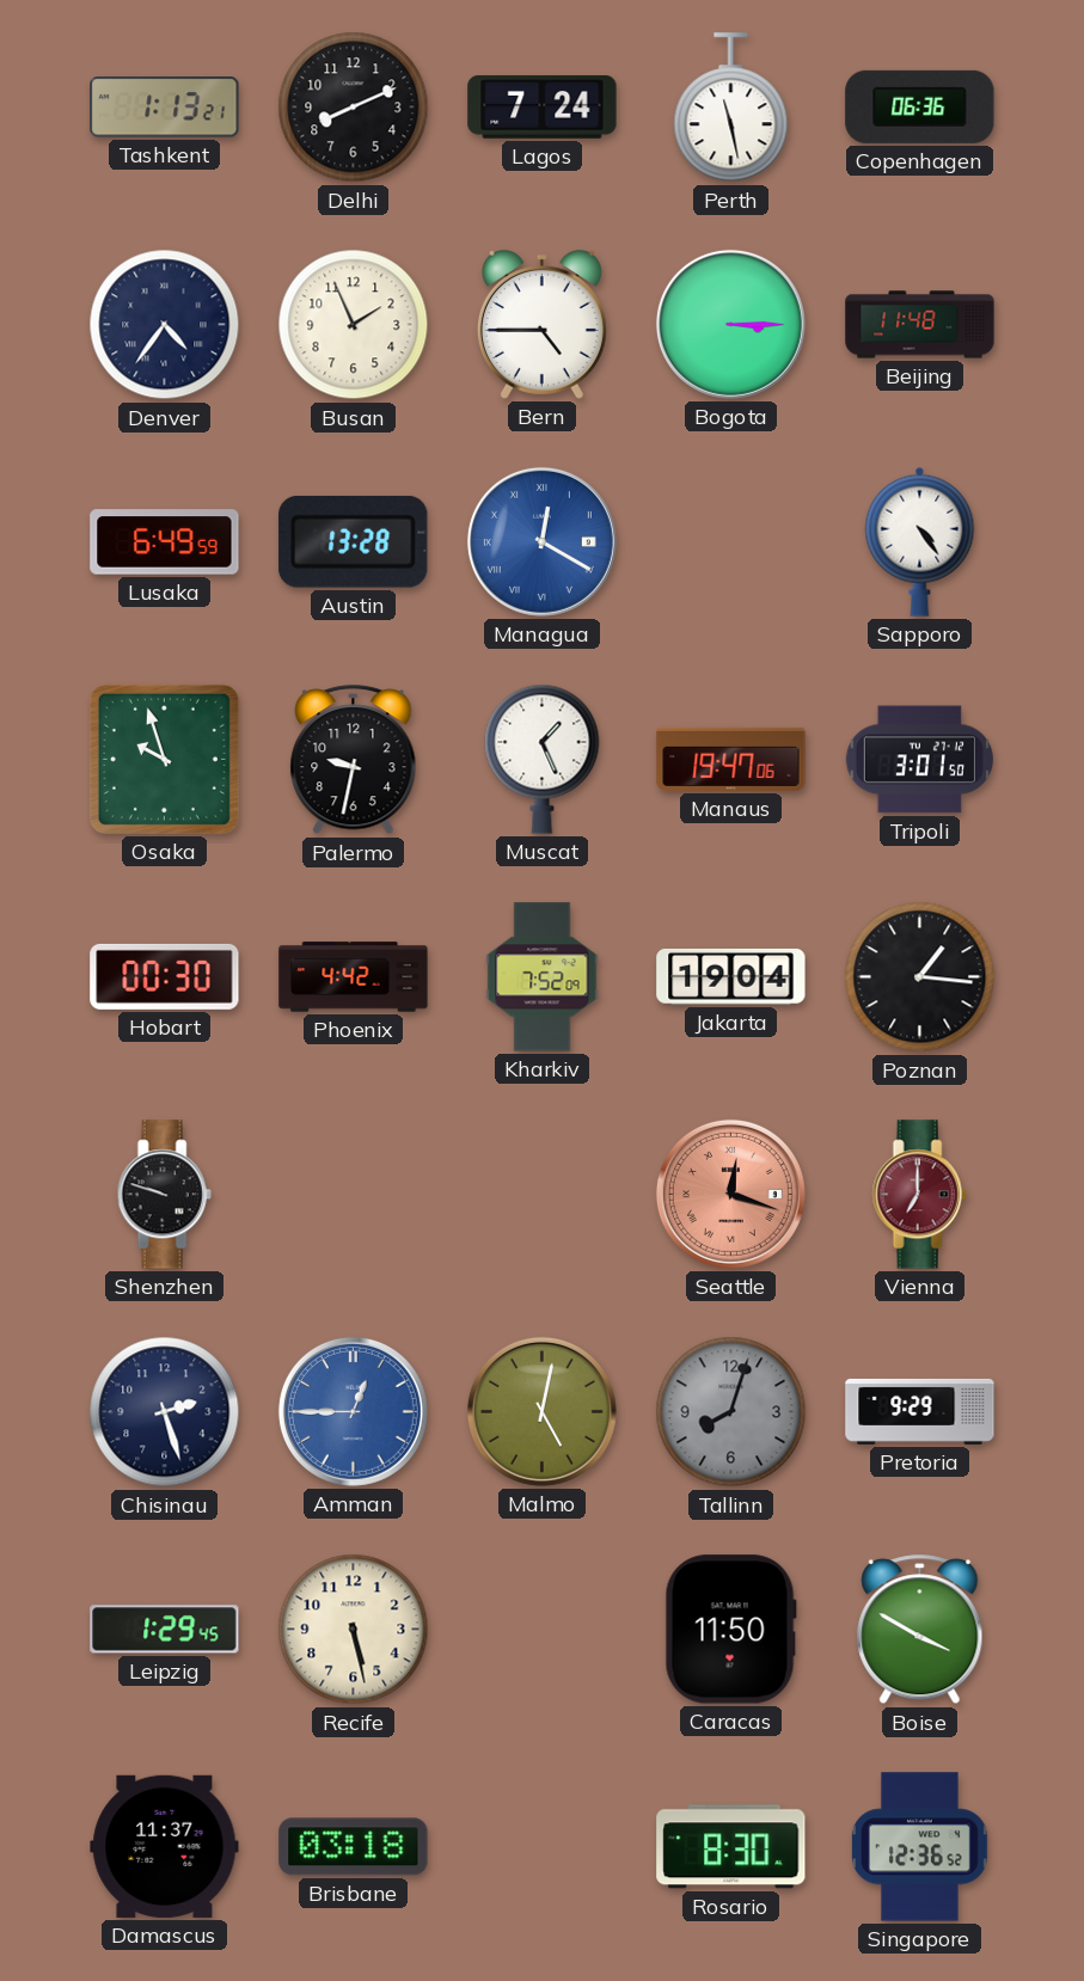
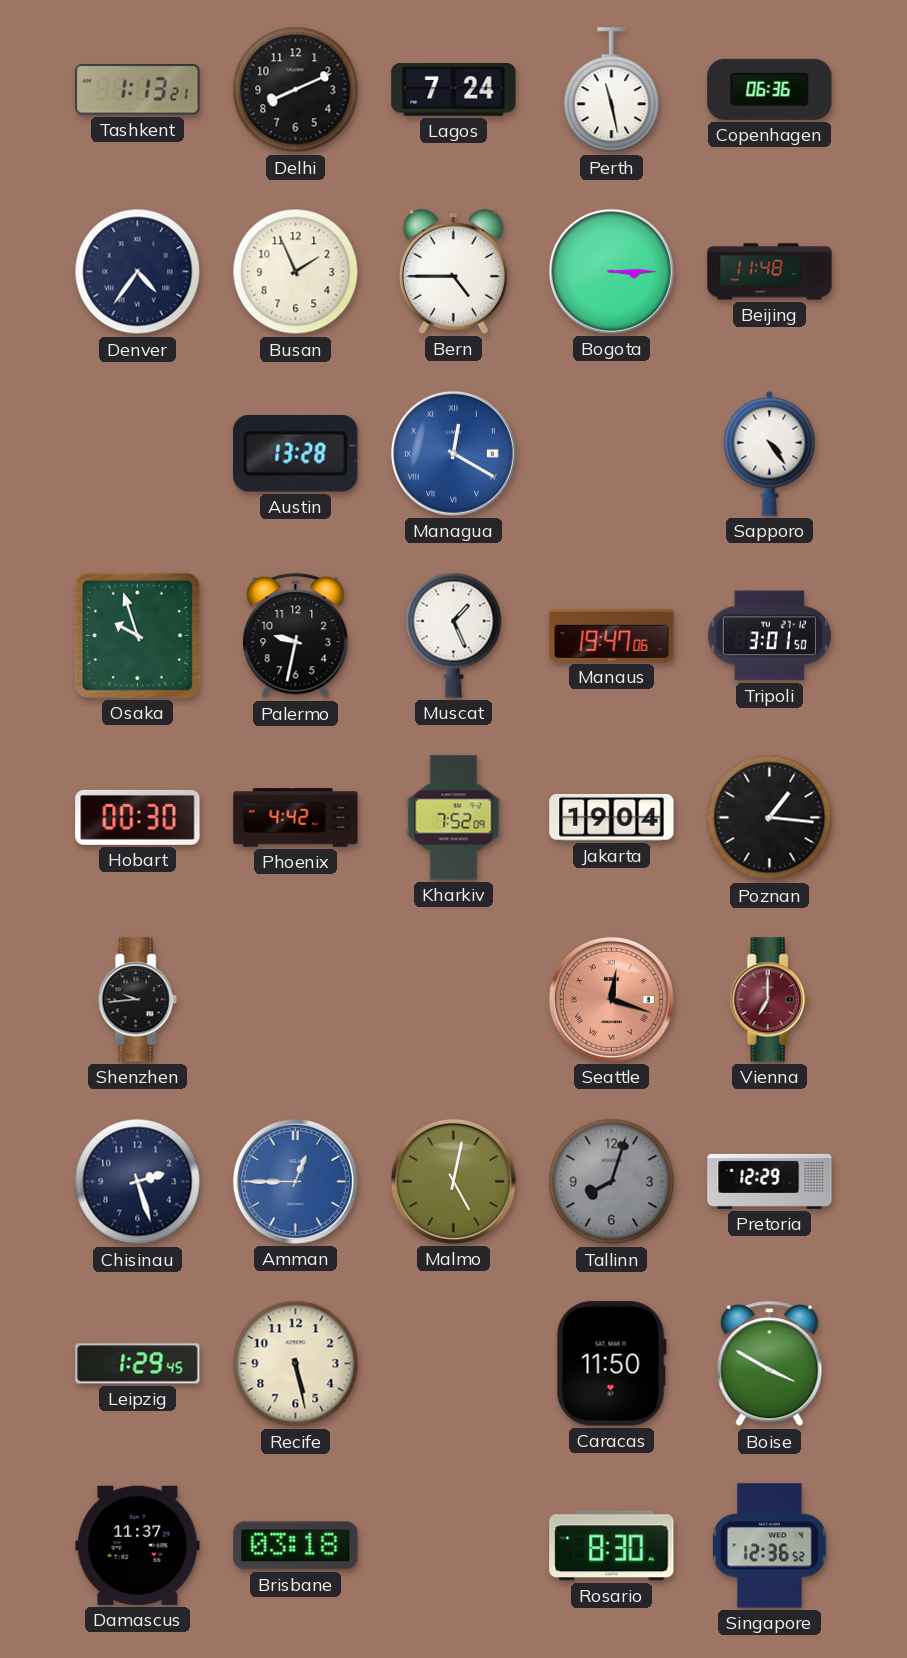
Lusaka: 6:49 -> none
Shenzhen: 9:48 -> 9:44
Pretoria: 9:29 -> 12:29
